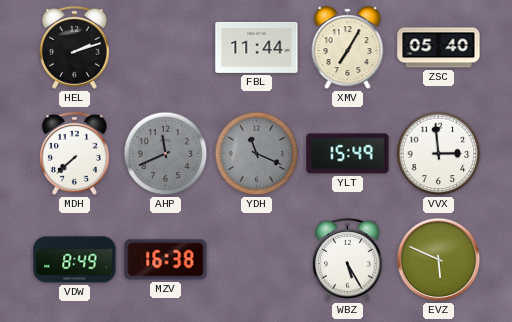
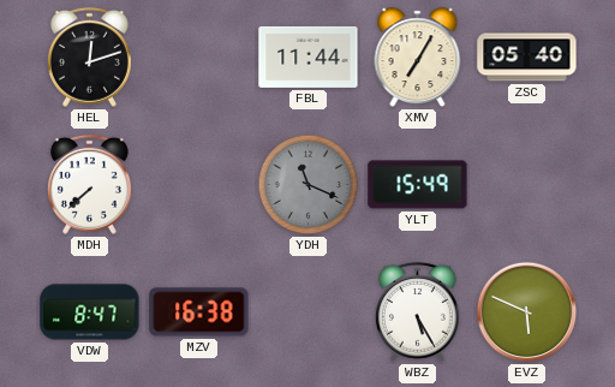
HEL: 2:12 -> 12:12
AHP: 11:41 -> none
VVX: 2:59 -> none
VDW: 8:49 -> 8:47
